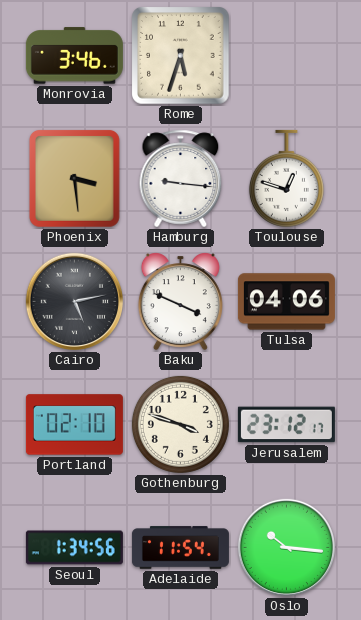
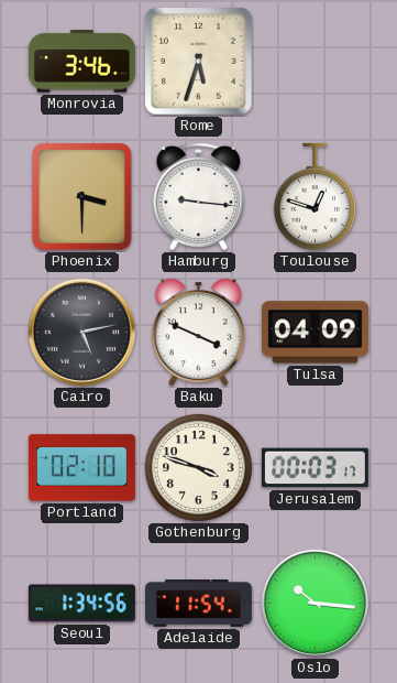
Phoenix: 3:29 -> 3:30
Tulsa: 04:06 -> 04:09
Jerusalem: 23:12 -> 00:03
